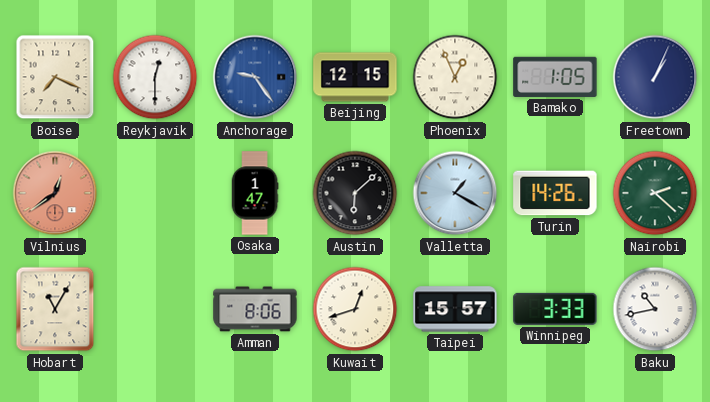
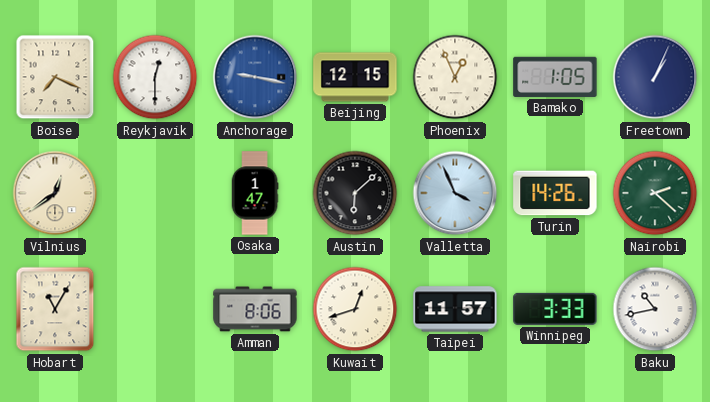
Anchorage: 9:24 -> 9:17
Vilnius dial: salmon -> cream
Valletta: 1:20 -> 3:56
Taipei: 15:57 -> 11:57
